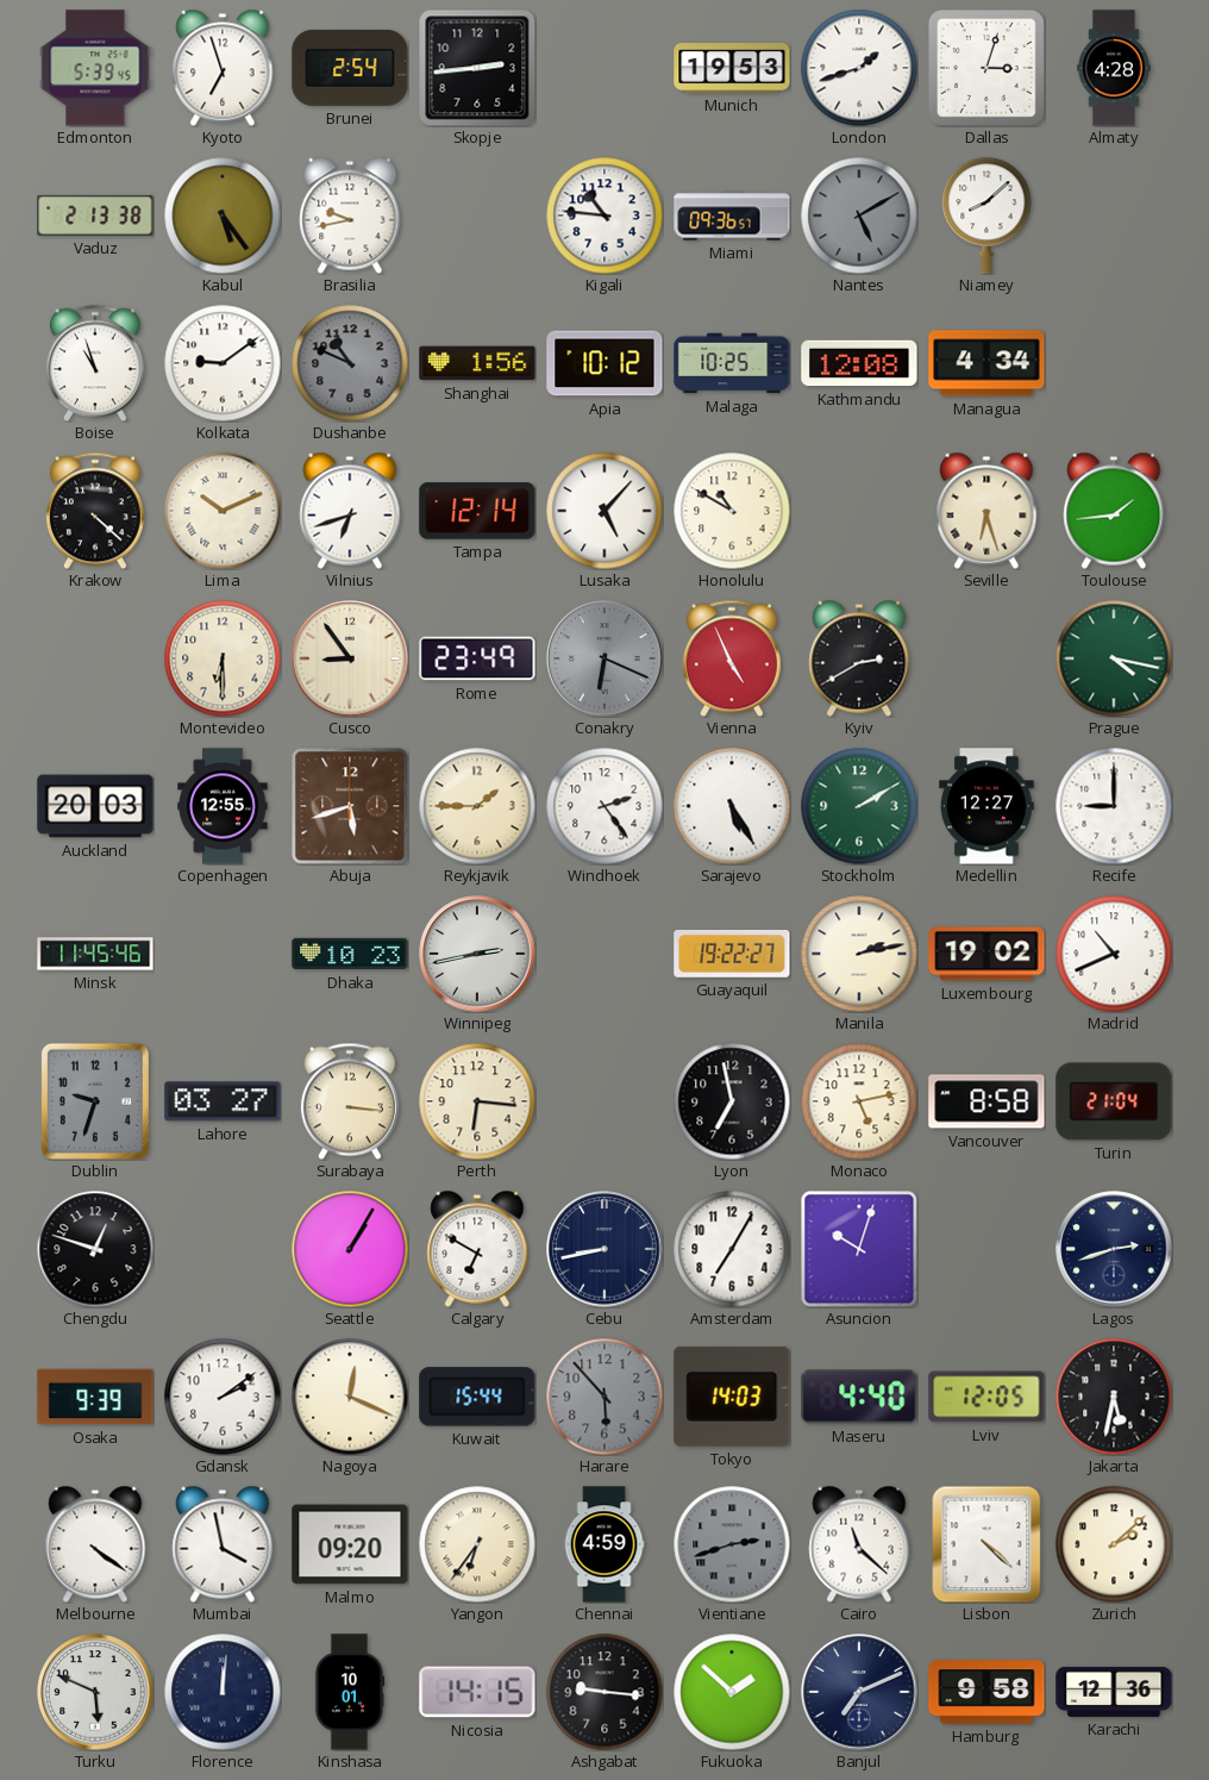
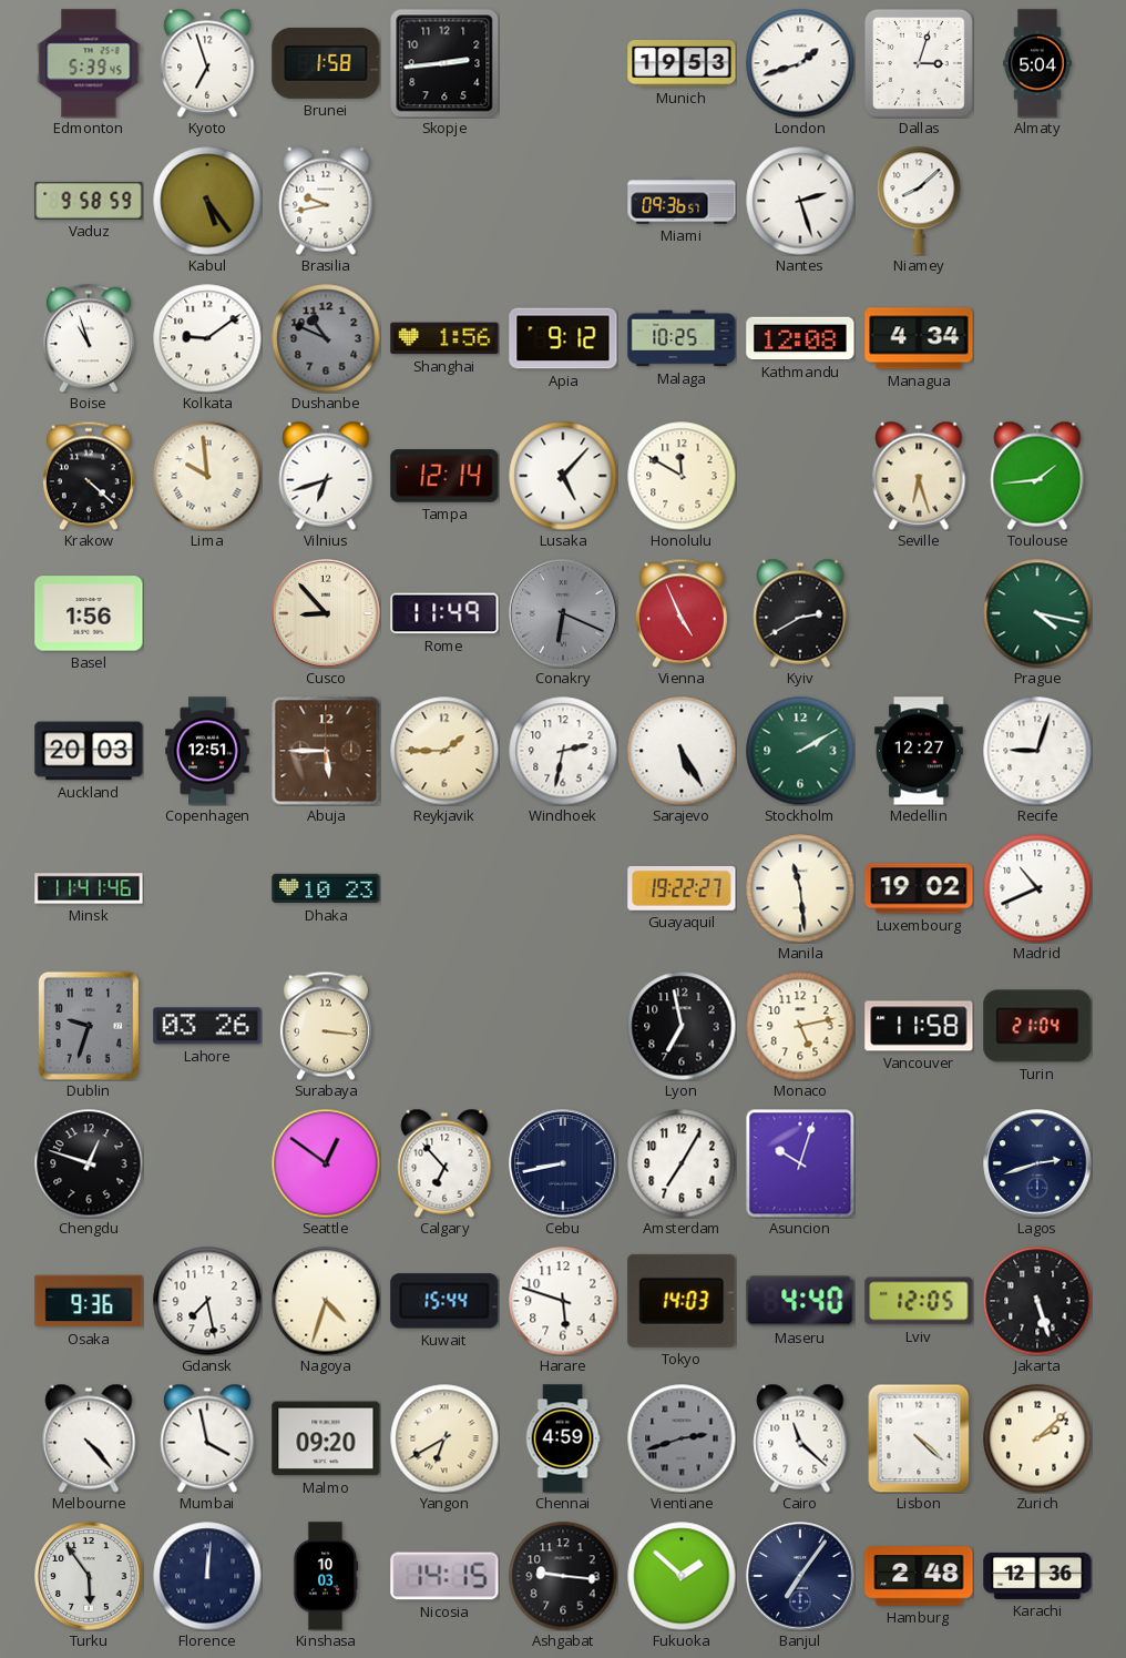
Brunei: 2:54 -> 1:58
Almaty: 4:28 -> 5:04
Vaduz: 2:13 -> 9:58
Kigali: 10:46 -> none
Nantes: 5:10 -> 2:27
Nantes dial: grey -> white
Apia: 10:12 -> 9:12
Lima: 10:11 -> 9:59
Honolulu: 10:50 -> 11:50
Basel: none -> 1:56
Montevideo: 6:30 -> none
Cusco: 8:54 -> 8:53
Rome: 23:49 -> 11:49
Copenhagen: 12:55 -> 12:51
Abuja: 5:42 -> 5:45
Windhoek: 2:24 -> 2:32
Recife: 9:00 -> 9:03
Minsk: 11:45 -> 11:41
Winnipeg: 2:43 -> none
Manila: 2:13 -> 11:29
Lahore: 03:27 -> 03:26
Perth: 6:16 -> none
Vancouver: 8:58 -> 11:58
Seattle: 1:05 -> 12:51
Calgary: 6:50 -> 6:53
Osaka: 9:39 -> 9:36
Gdansk: 2:09 -> 7:28
Nagoya: 12:19 -> 4:33
Harare: 5:53 -> 5:48
Harare dial: grey -> white
Jakarta: 5:32 -> 5:27
Melbourne: 4:21 -> 4:23
Yangon: 6:36 -> 6:40
Turku: 5:49 -> 5:54
Kinshasa: 10:01 -> 10:03
Banjul: 7:11 -> 7:06
Hamburg: 9:58 -> 2:48
